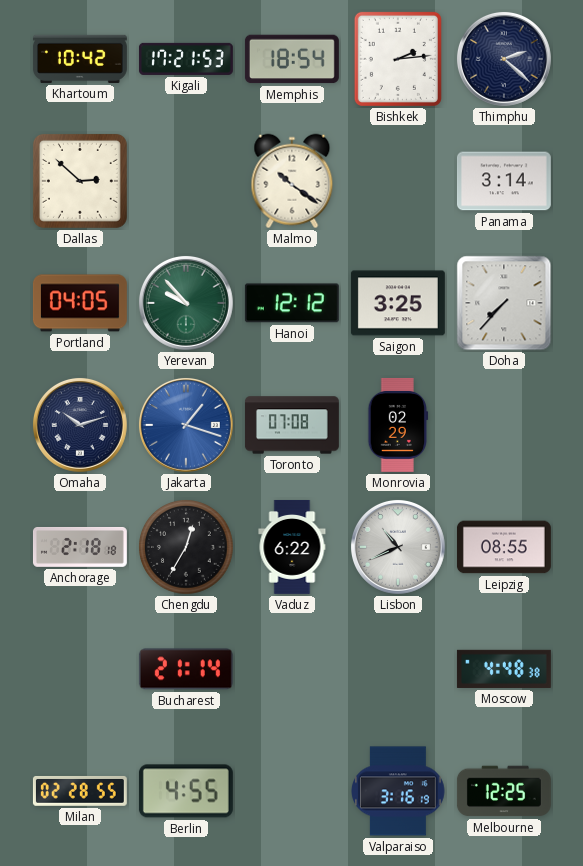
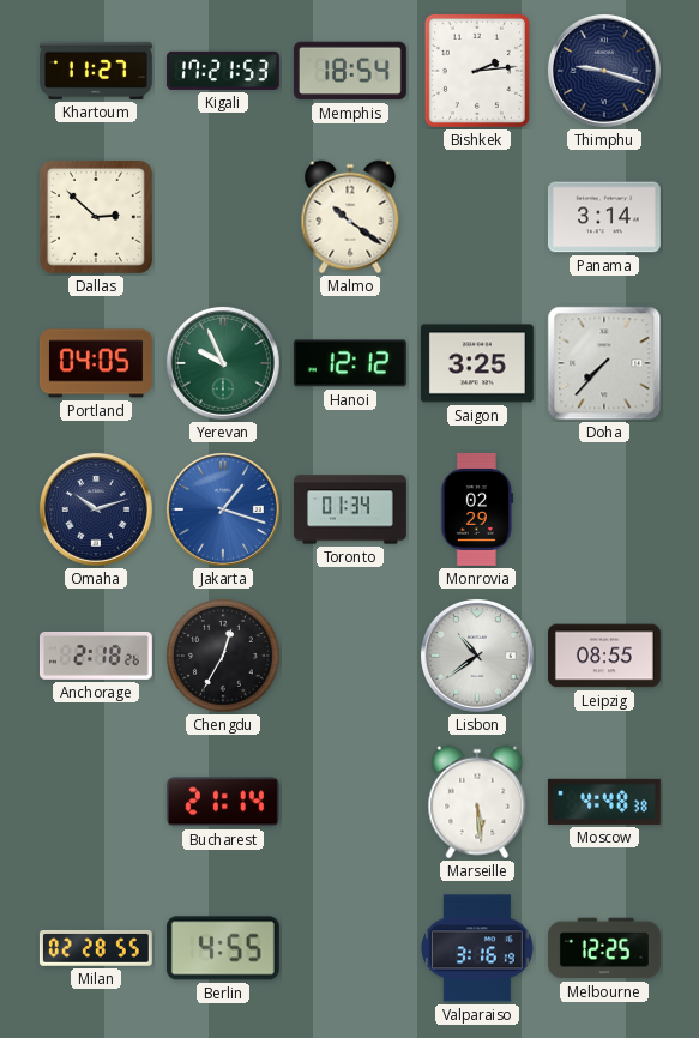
Khartoum: 10:42 -> 11:27
Thimphu: 2:22 -> 9:18
Yerevan: 9:53 -> 9:56
Toronto: 07:08 -> 01:34
Anchorage: 2:18:18 -> 2:18:26
Vaduz: 6:22 -> none
Lisbon: 10:41 -> 10:39
Marseille: none -> 5:29
